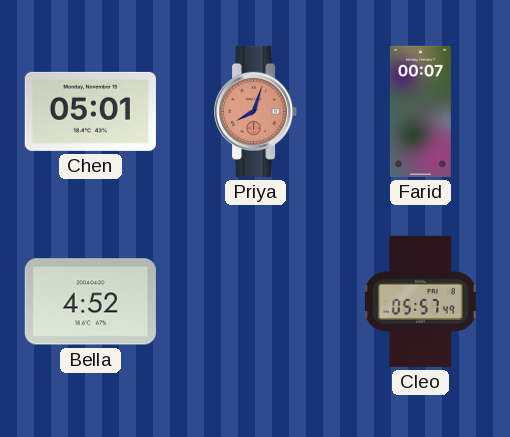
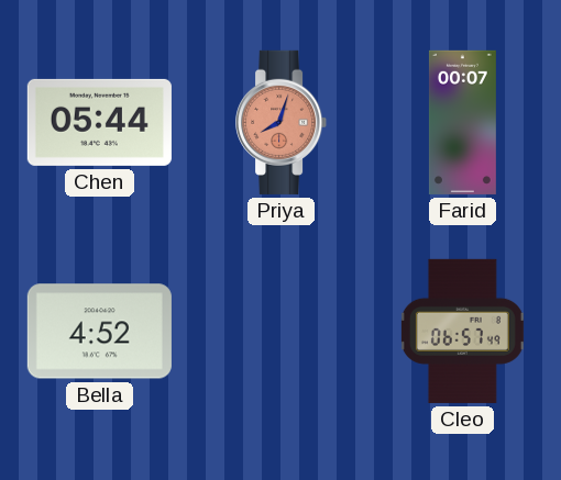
Chen: 05:01 -> 05:44
Cleo: 05:57 -> 06:57
